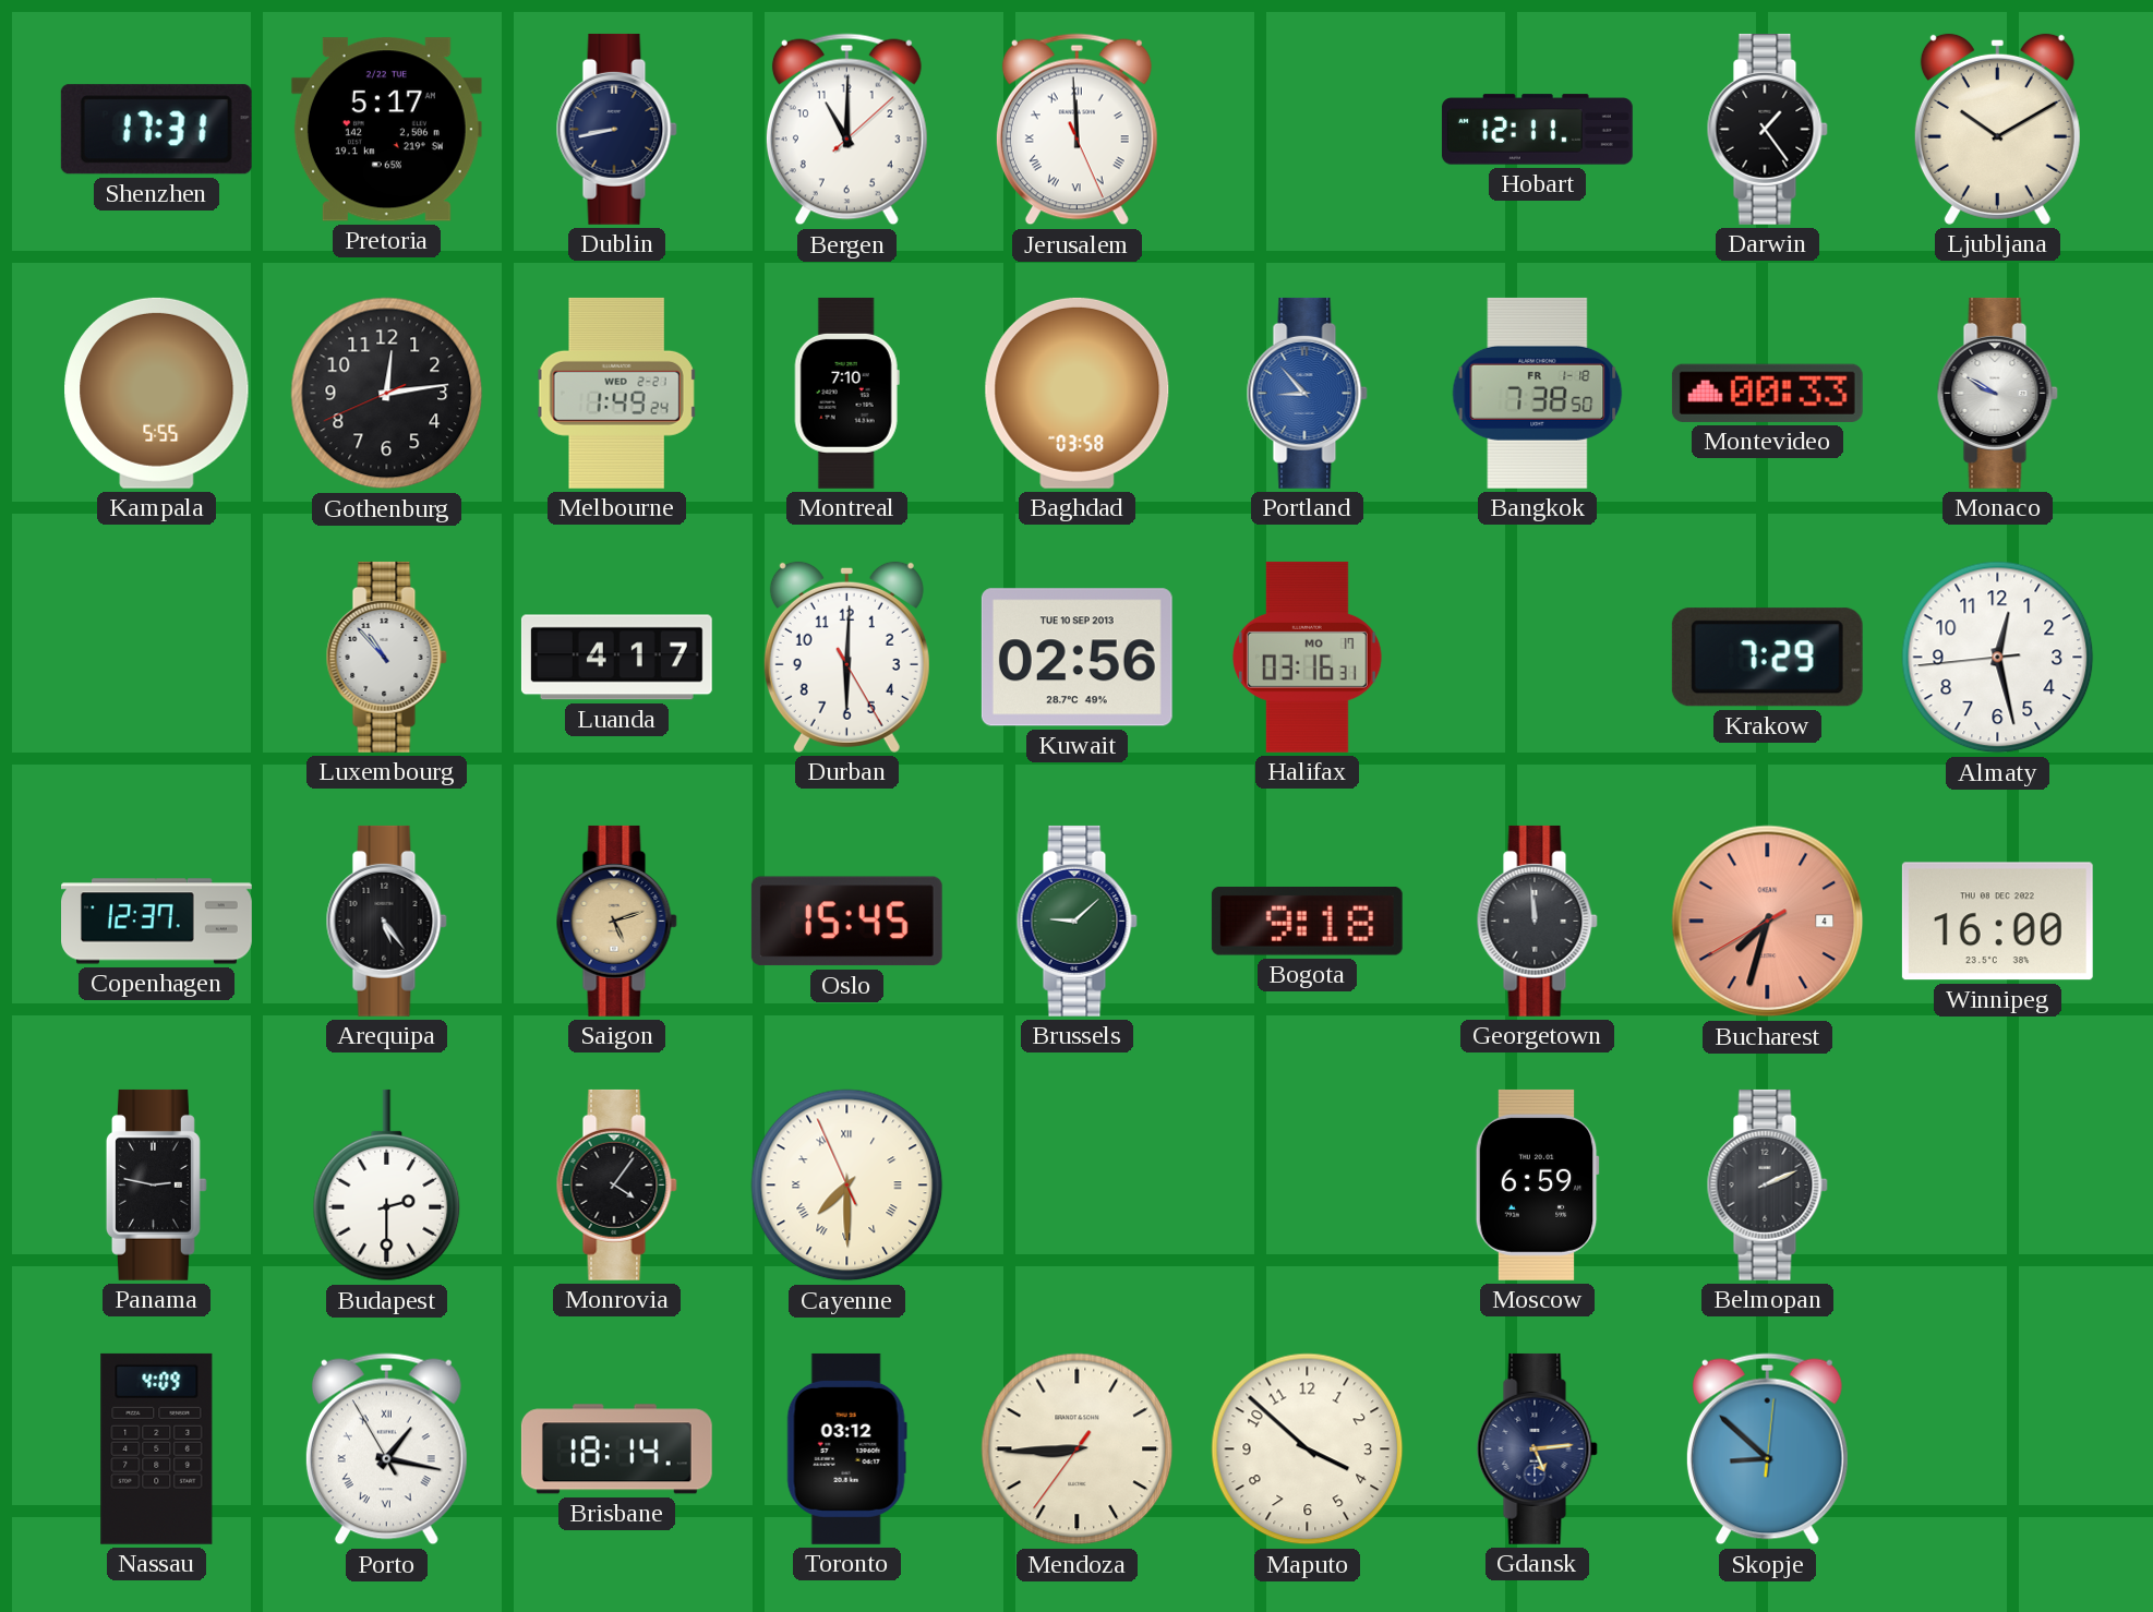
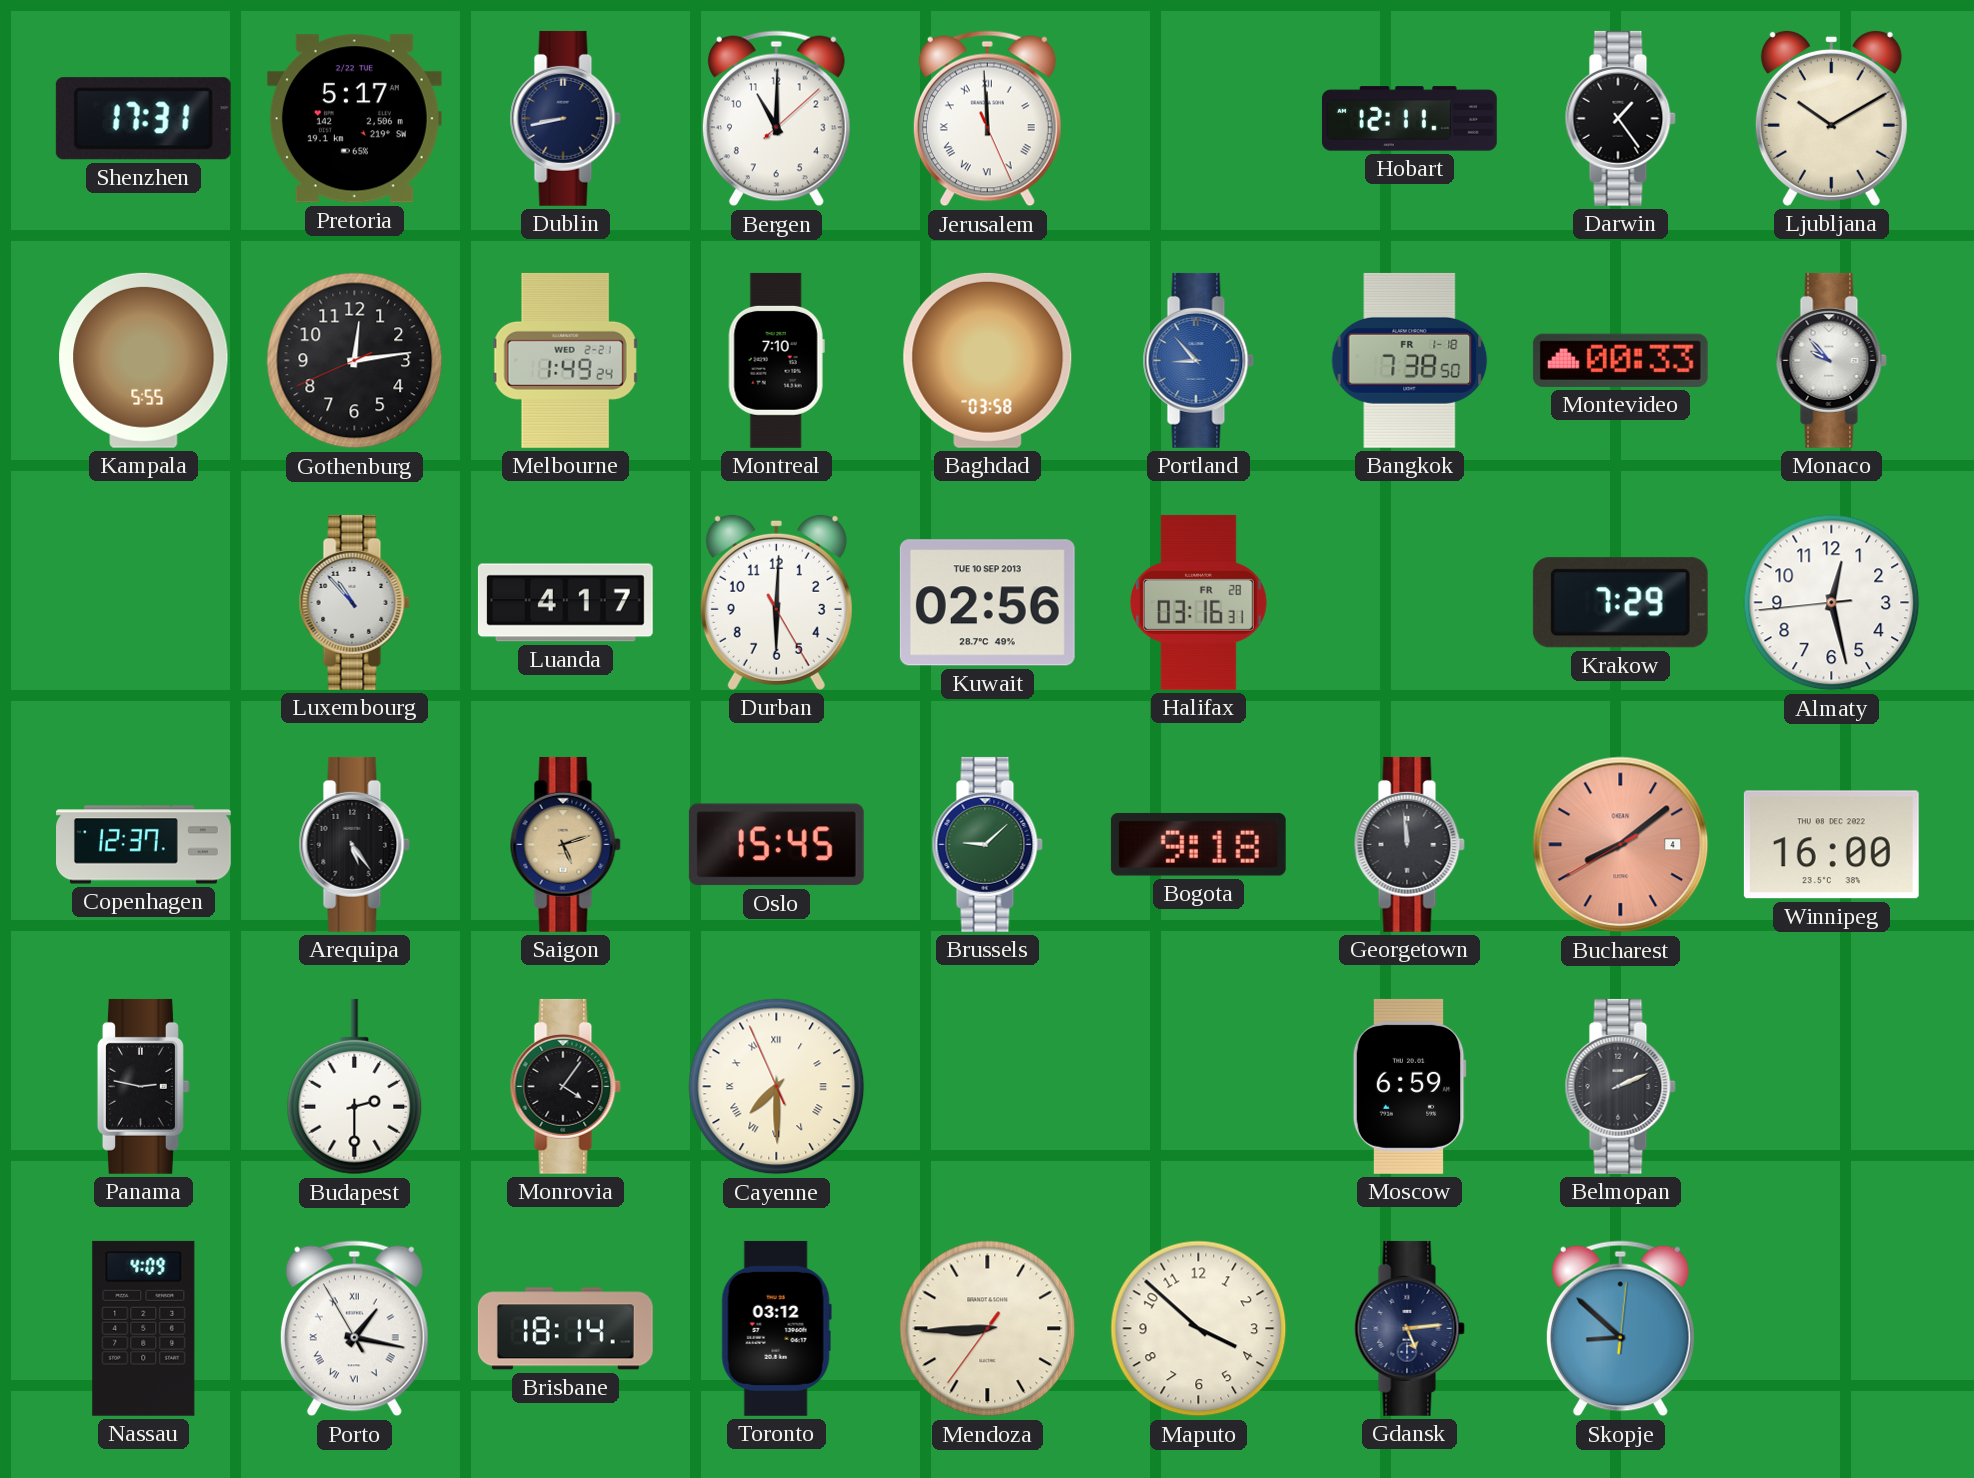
Monaco: 9:50 -> 9:53
Halifax date: MO 17 -> FR 28
Bucharest: 7:32 -> 8:08
